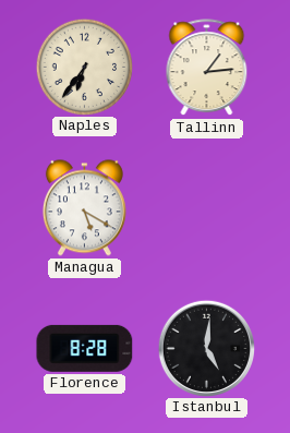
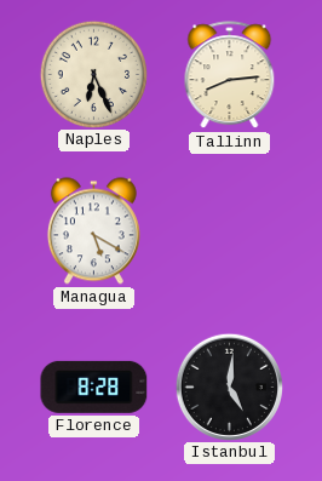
Naples: 6:36 -> 6:26
Tallinn: 1:14 -> 8:14
